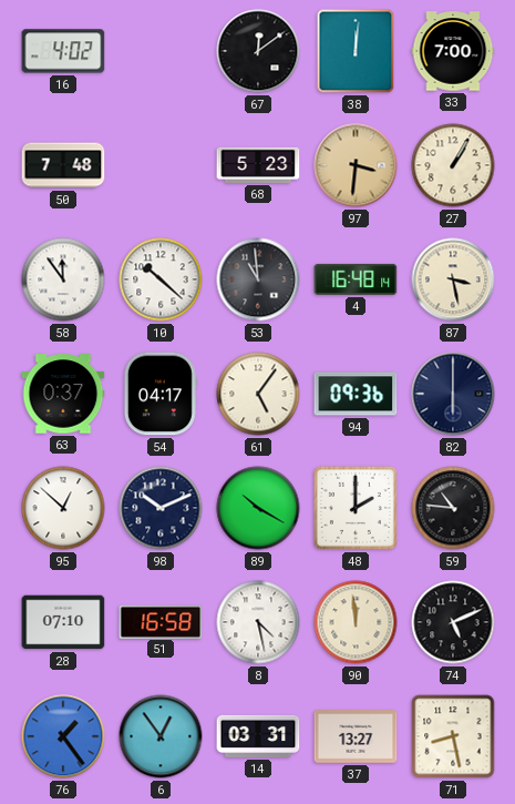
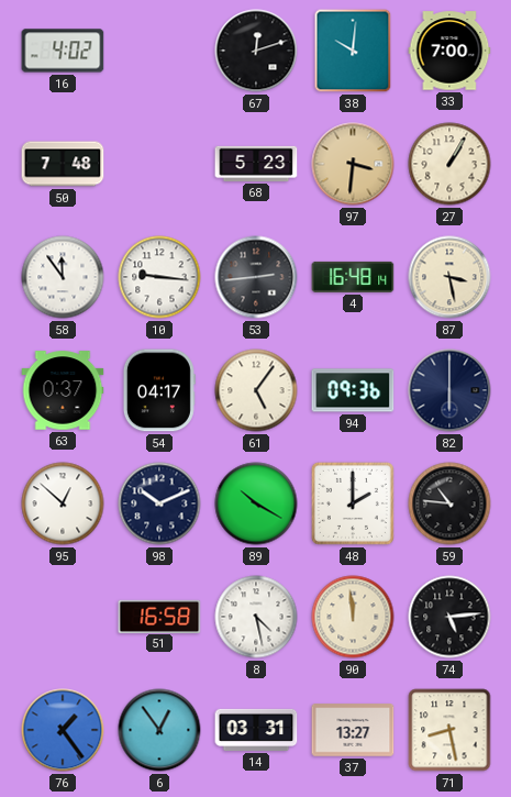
67: 12:09 -> 12:12
38: 12:01 -> 10:01
10: 10:22 -> 9:16
53: 10:59 -> 2:44
28: 07:10 -> none
74: 5:11 -> 5:14
